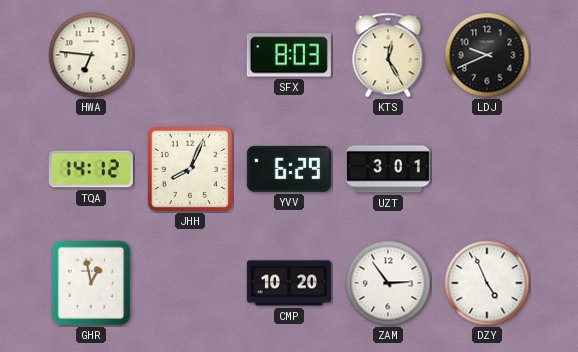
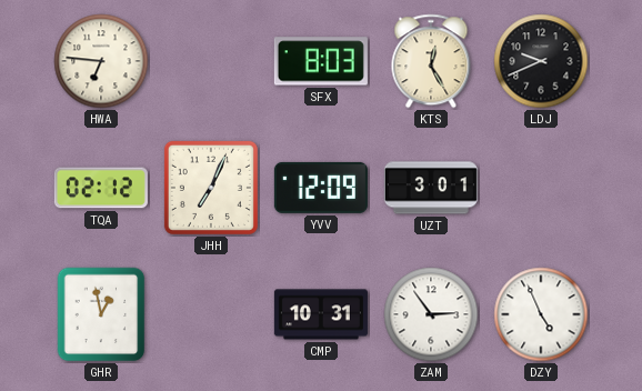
TQA: 14:12 -> 02:12
JHH: 8:04 -> 7:04
YVV: 6:29 -> 12:09
CMP: 10:20 -> 10:31
